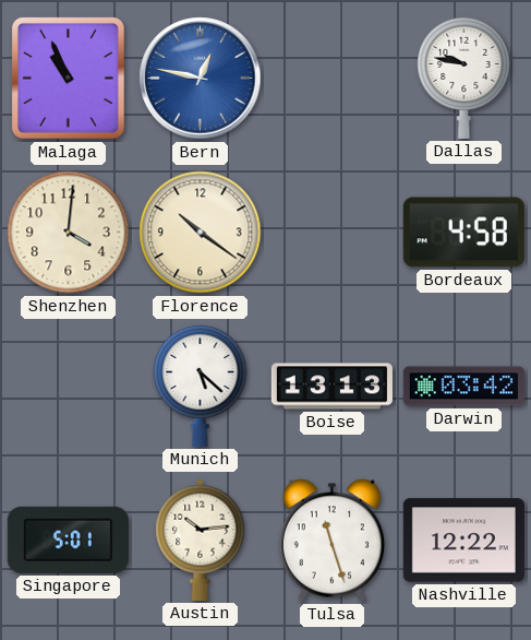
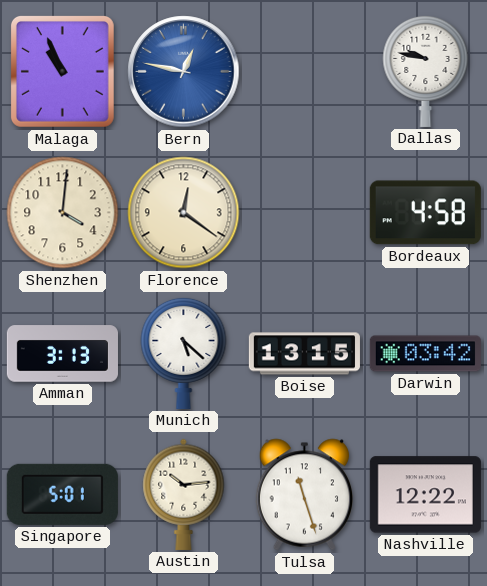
Florence: 10:21 -> 12:21
Amman: none -> 3:13
Boise: 13:13 -> 13:15
